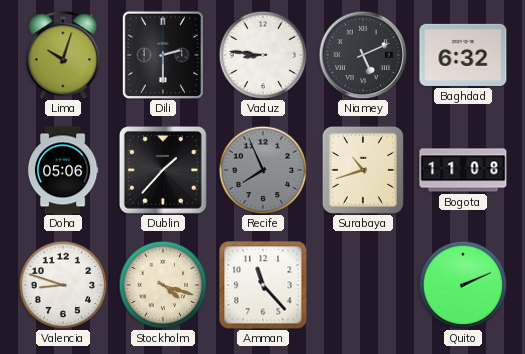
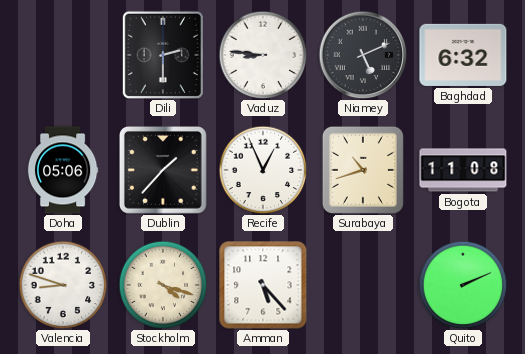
Lima: 10:03 -> none
Recife: 7:56 -> 12:56
Recife dial: grey -> white
Amman: 11:23 -> 5:23
